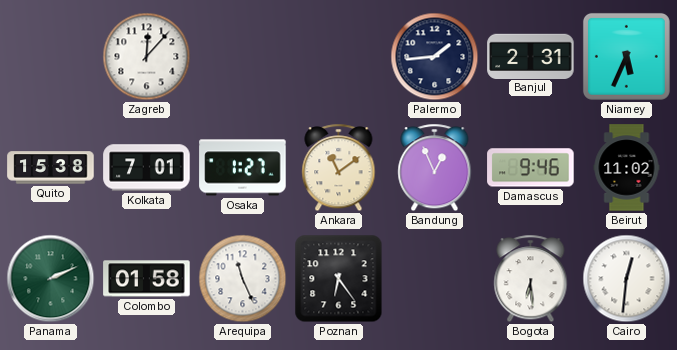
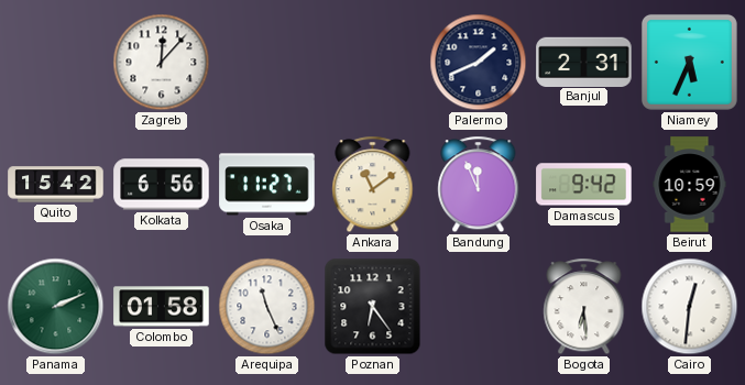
Palermo: 1:44 -> 1:41
Quito: 15:38 -> 15:42
Kolkata: 7:01 -> 6:56
Osaka: 1:27 -> 11:27
Bandung: 12:56 -> 11:56
Damascus: 9:46 -> 9:42
Beirut: 11:02 -> 10:59
